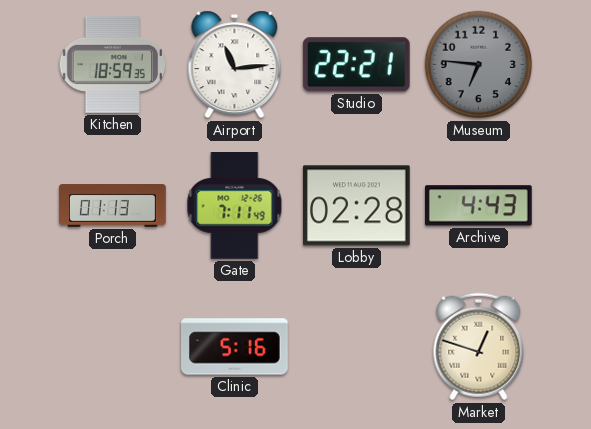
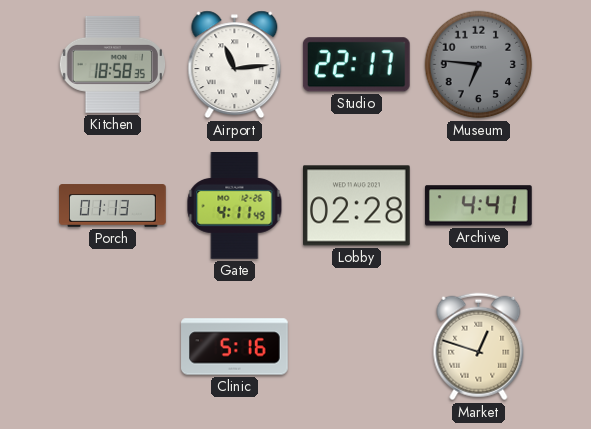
Kitchen: 18:59 -> 18:58
Studio: 22:21 -> 22:17
Gate: 7:11 -> 4:11
Archive: 4:43 -> 4:41
